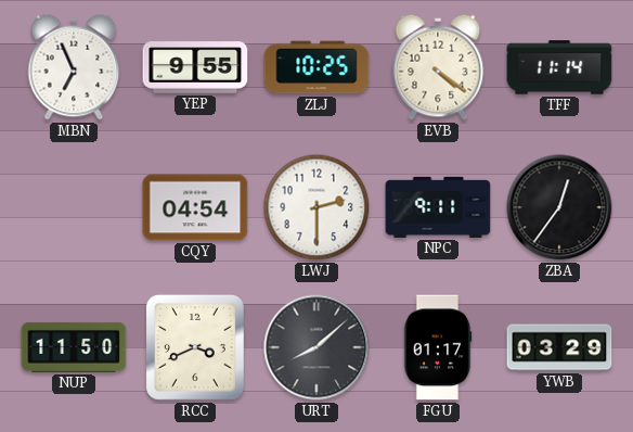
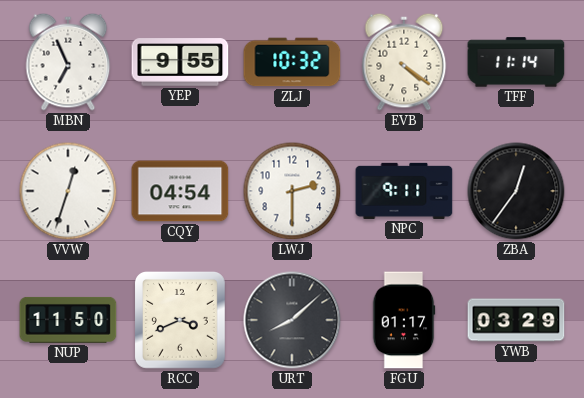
ZLJ: 10:25 -> 10:32
VVW: none -> 12:33
